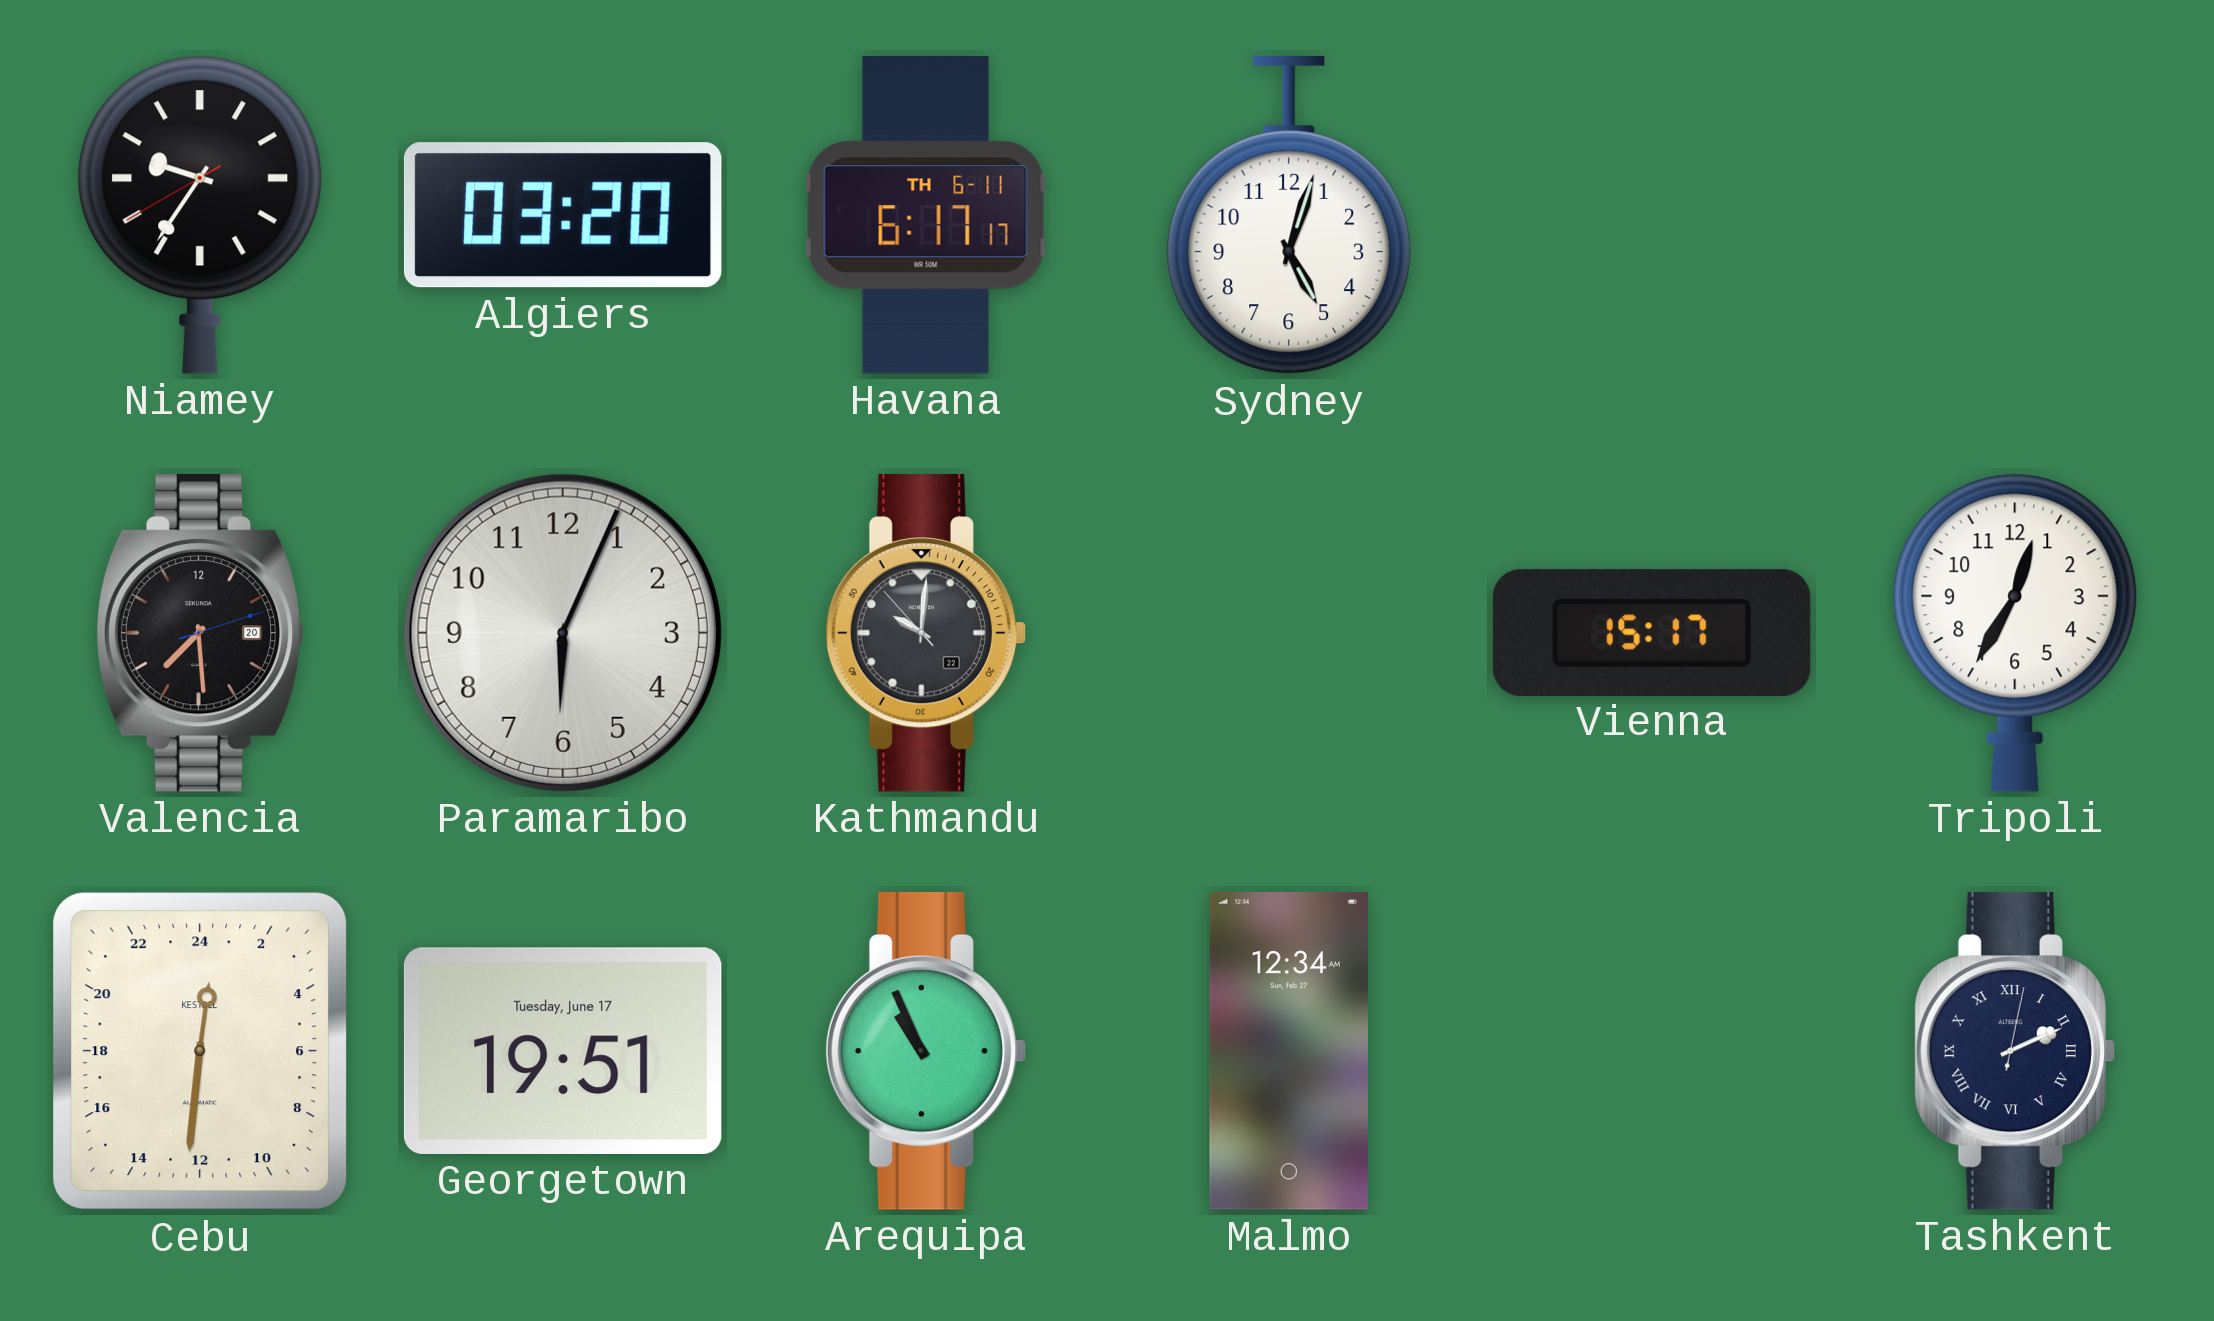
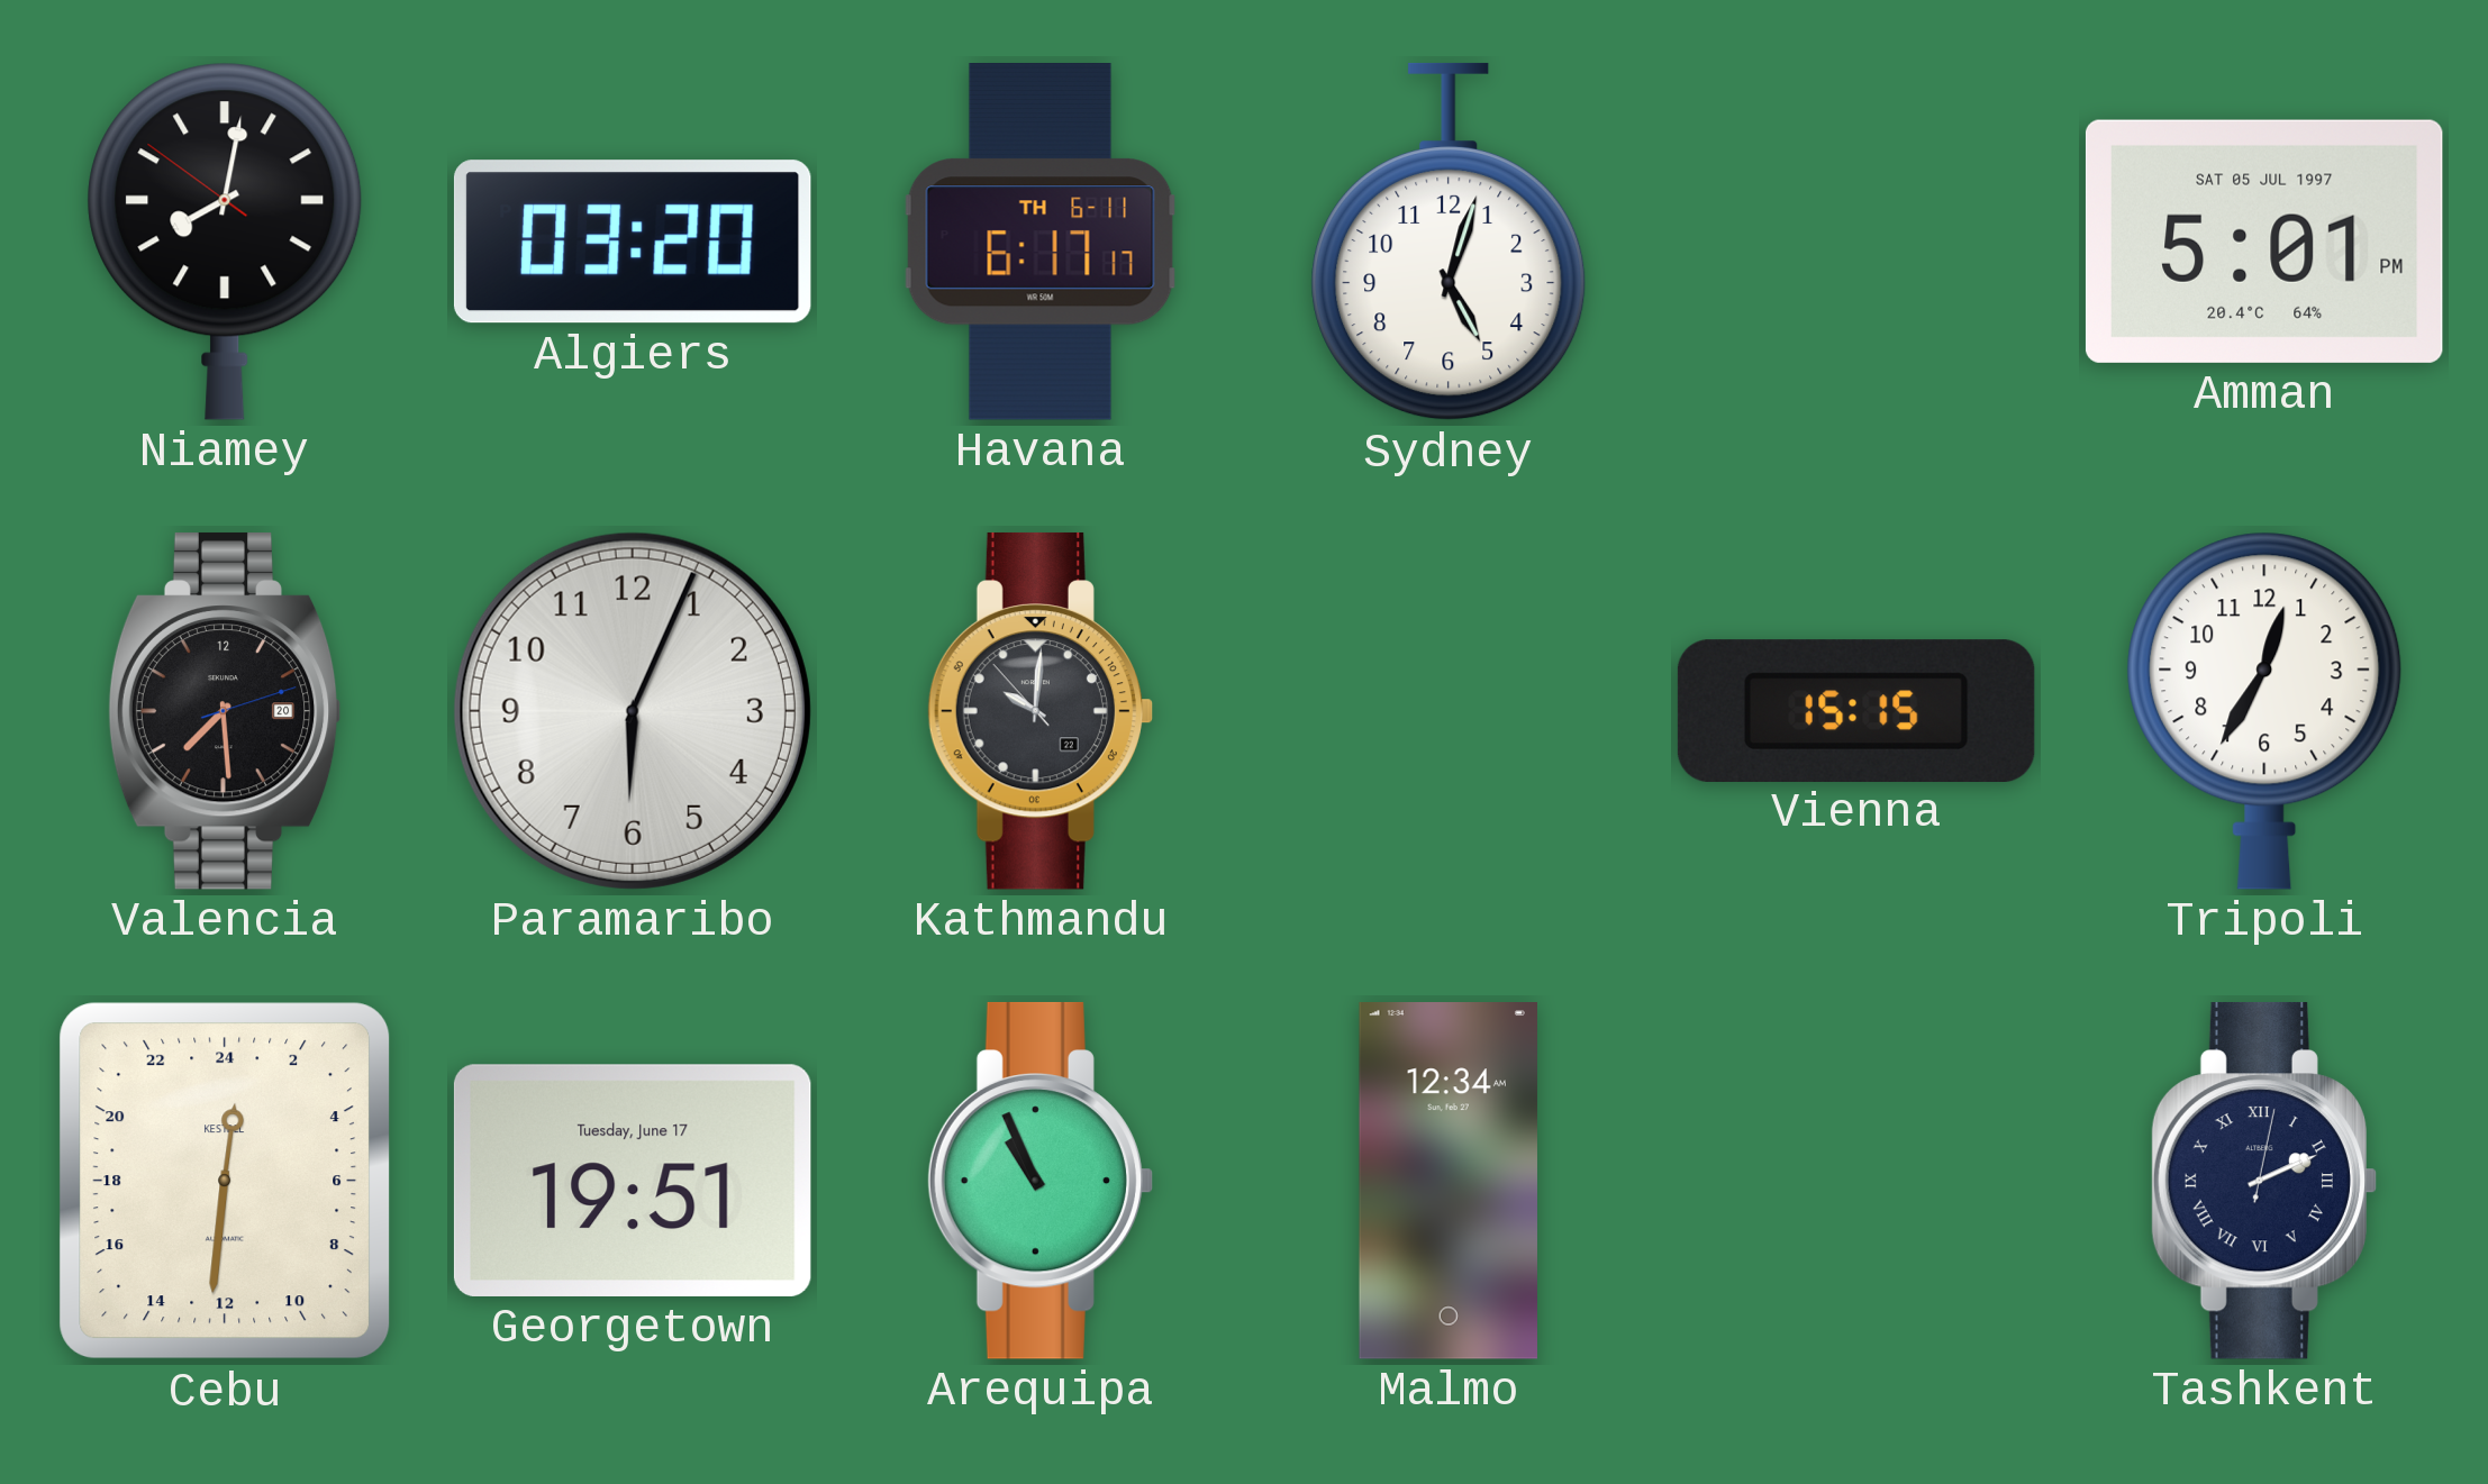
Niamey: 9:35 -> 8:01
Amman: none -> 5:01
Vienna: 15:17 -> 15:15
